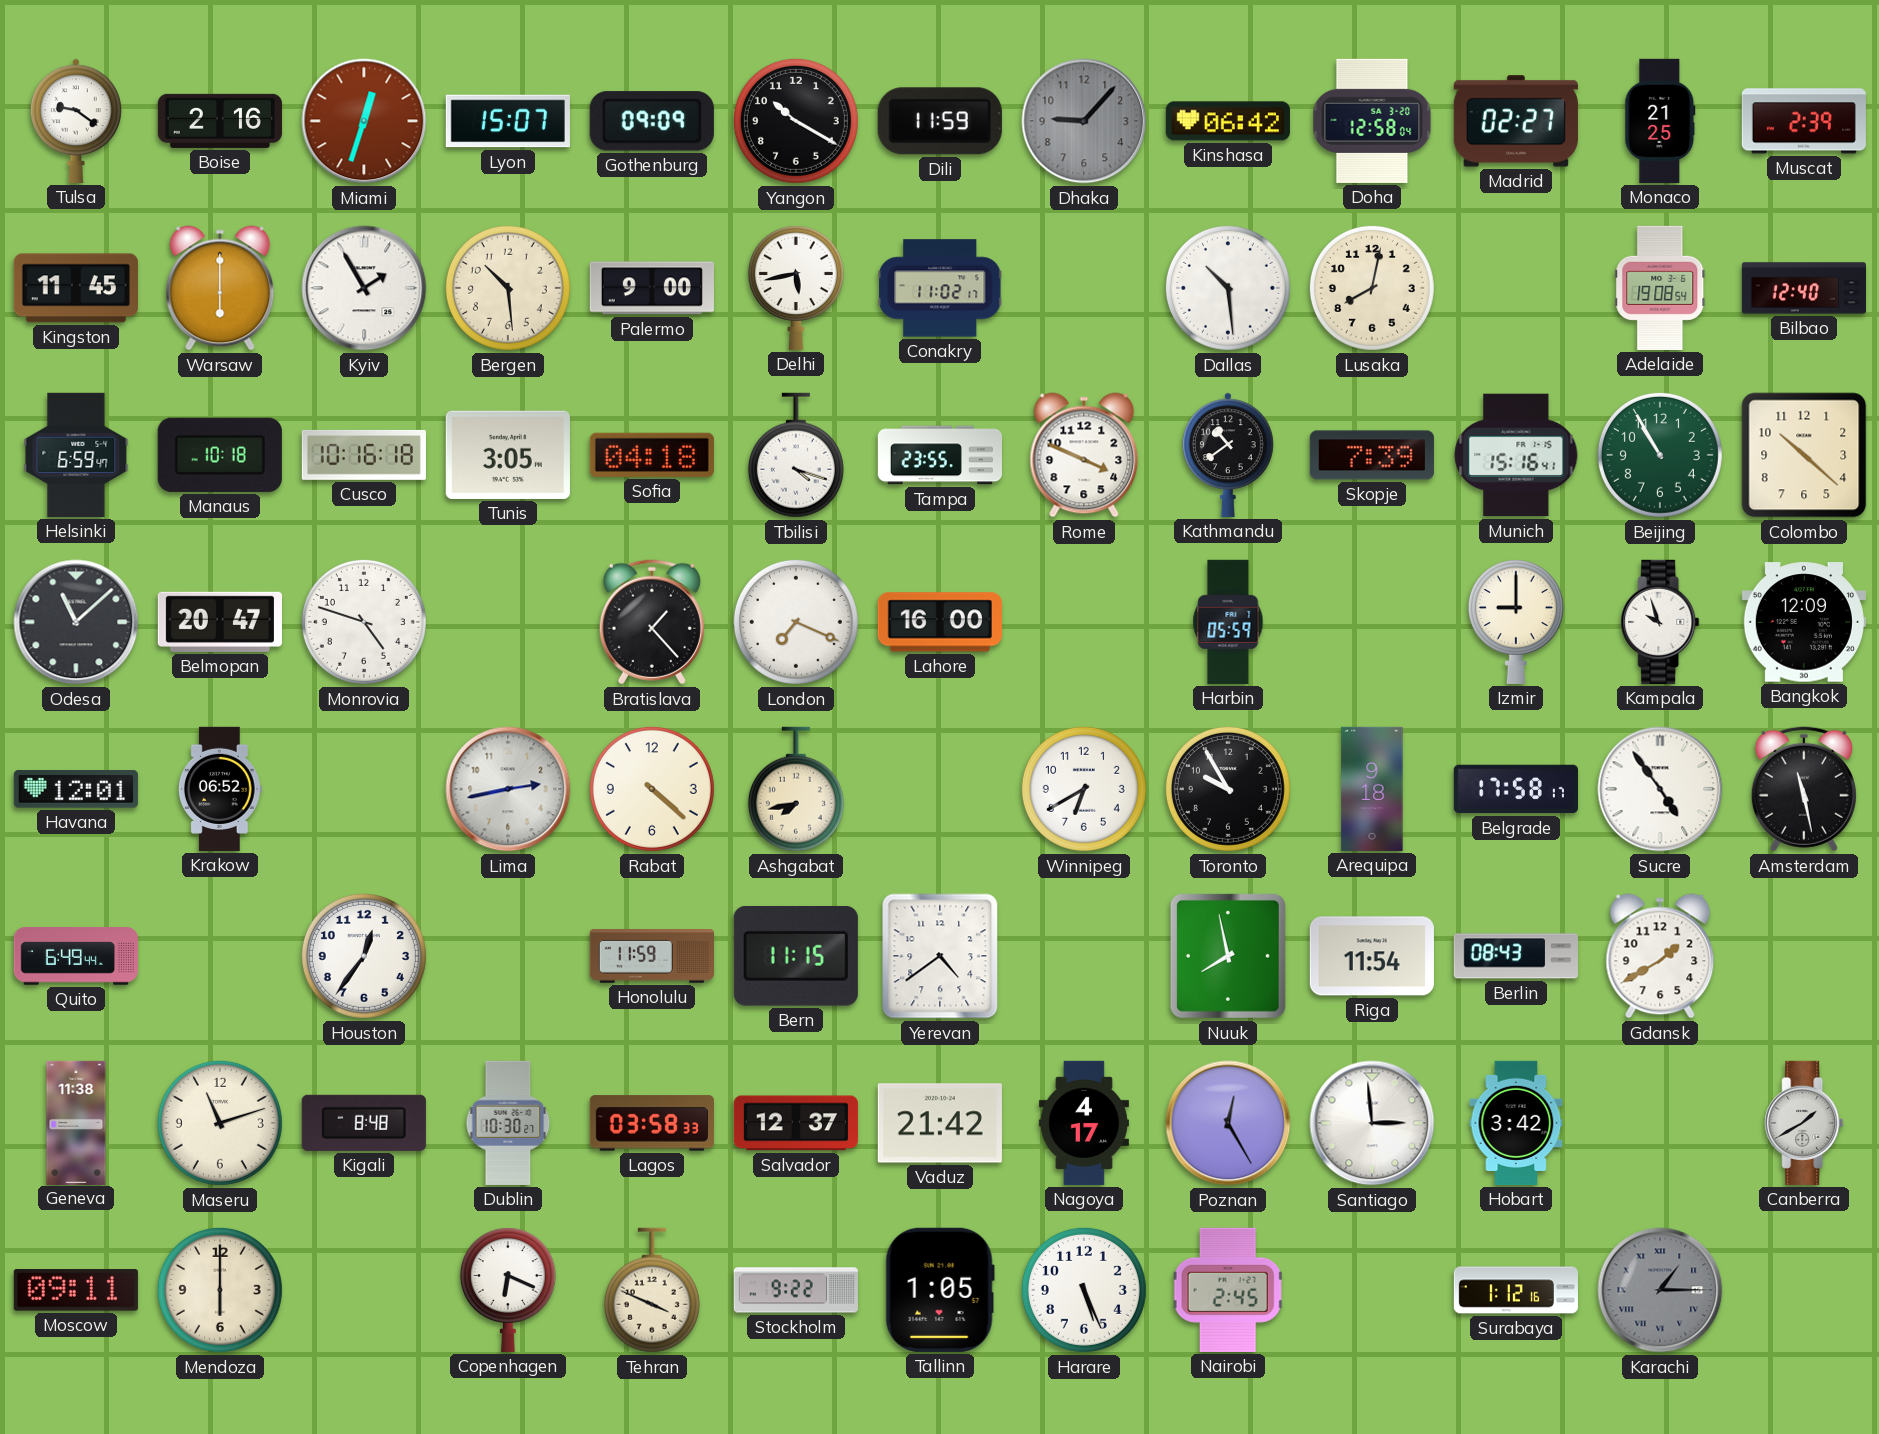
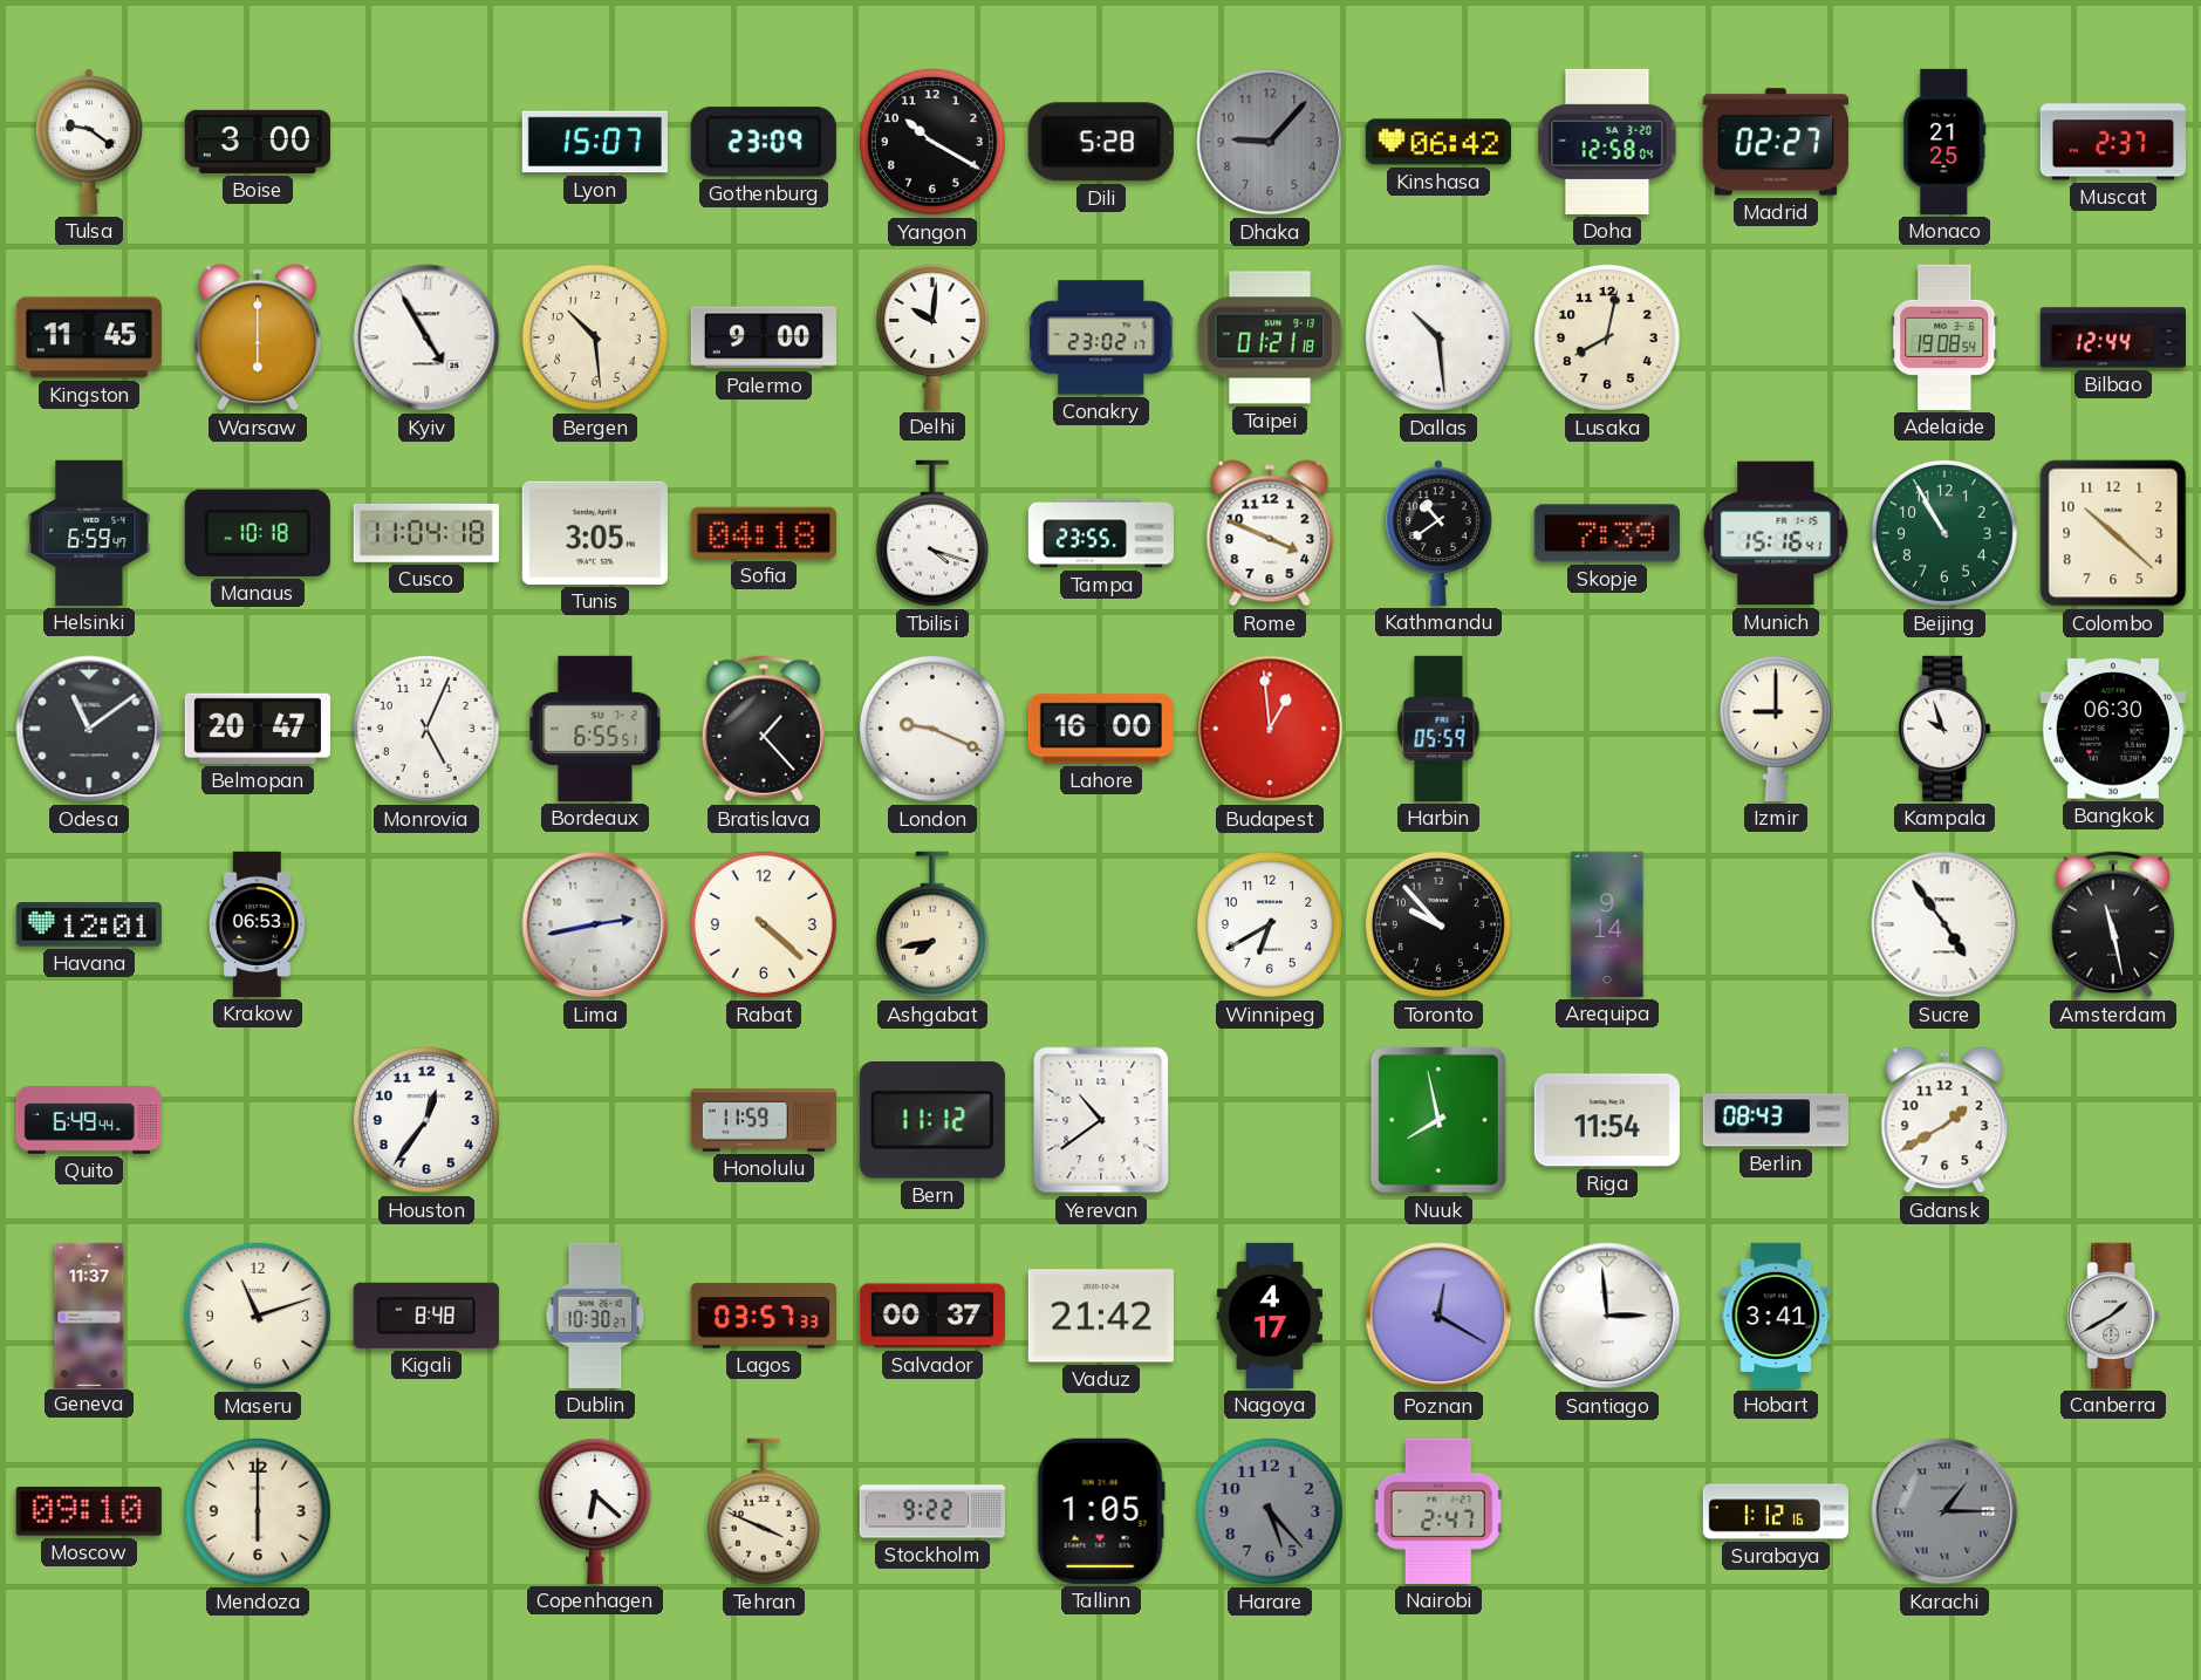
Boise: 2:16 -> 3:00
Miami: 12:33 -> none
Gothenburg: 09:09 -> 23:09
Dili: 11:59 -> 5:28
Muscat: 2:39 -> 2:37
Kyiv: 1:55 -> 4:55
Delhi: 5:43 -> 10:01
Conakry: 11:02 -> 23:02
Taipei: none -> 01:21
Bilbao: 12:40 -> 12:44
Cusco: 10:16 -> 11:04
Odesa: 11:08 -> 11:09
Monrovia: 4:48 -> 5:04
Bordeaux: none -> 6:55
London: 7:19 -> 9:19
Budapest: none -> 12:59
Bangkok: 12:09 -> 06:30
Krakow: 06:52 -> 06:53
Toronto: 9:55 -> 9:53
Arequipa: 9:18 -> 9:14
Belgrade: 17:58 -> none
Bern: 11:15 -> 11:12
Yerevan: 4:39 -> 10:39
Geneva: 11:38 -> 11:37
Lagos: 03:58 -> 03:57
Salvador: 12:37 -> 00:37
Poznan: 12:25 -> 12:20
Hobart: 3:42 -> 3:41
Moscow: 09:11 -> 09:10
Copenhagen: 6:19 -> 6:22
Harare: 5:26 -> 5:23
Harare dial: white -> grey
Nairobi: 2:45 -> 2:47
